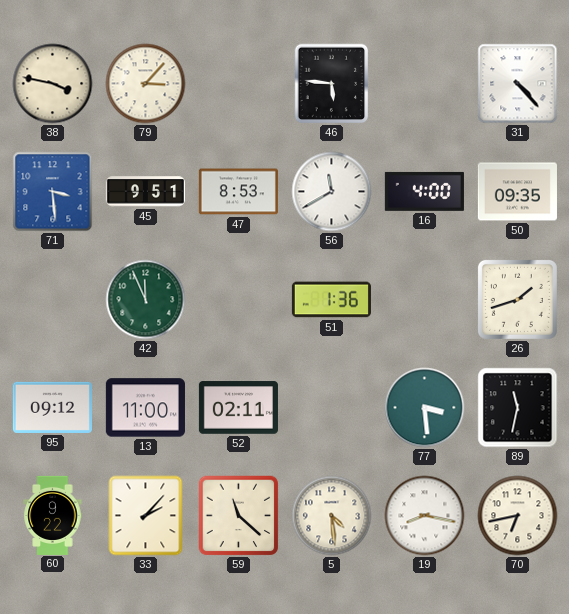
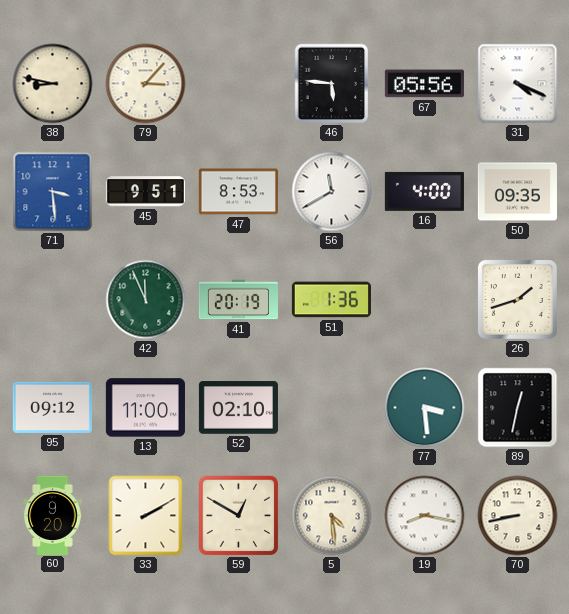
38: 3:47 -> 8:47
67: none -> 05:56
31: 4:23 -> 4:19
41: none -> 20:19
52: 02:11 -> 02:10
89: 11:32 -> 12:32
60: 9:22 -> 9:20
33: 2:07 -> 2:10
59: 11:22 -> 12:50
70: 6:43 -> 8:43
